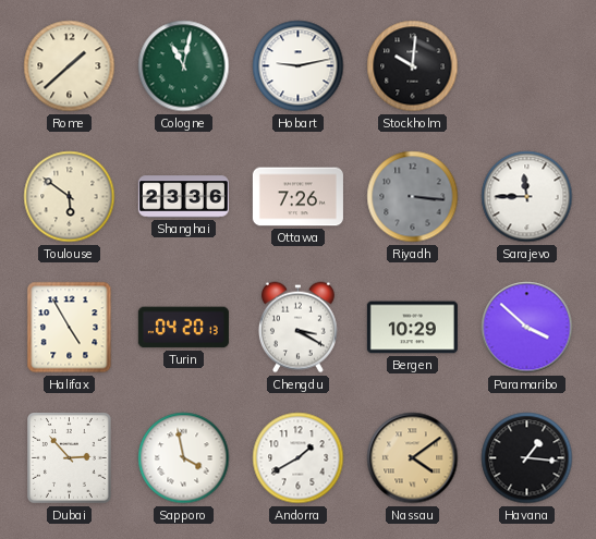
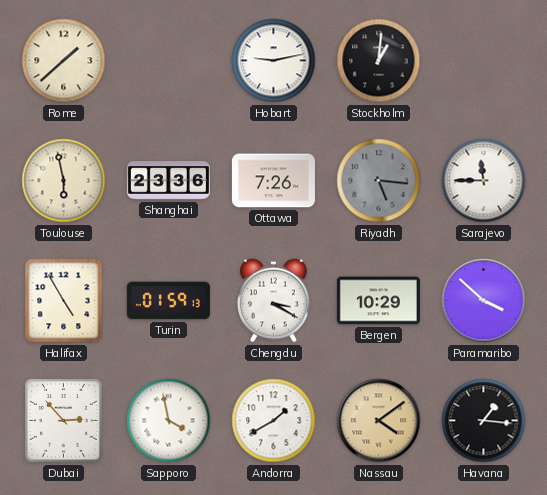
Cologne: 11:02 -> none
Stockholm: 10:01 -> 1:01
Toulouse: 5:51 -> 5:58
Riyadh: 3:16 -> 5:16
Turin: 04:20 -> 01:59
